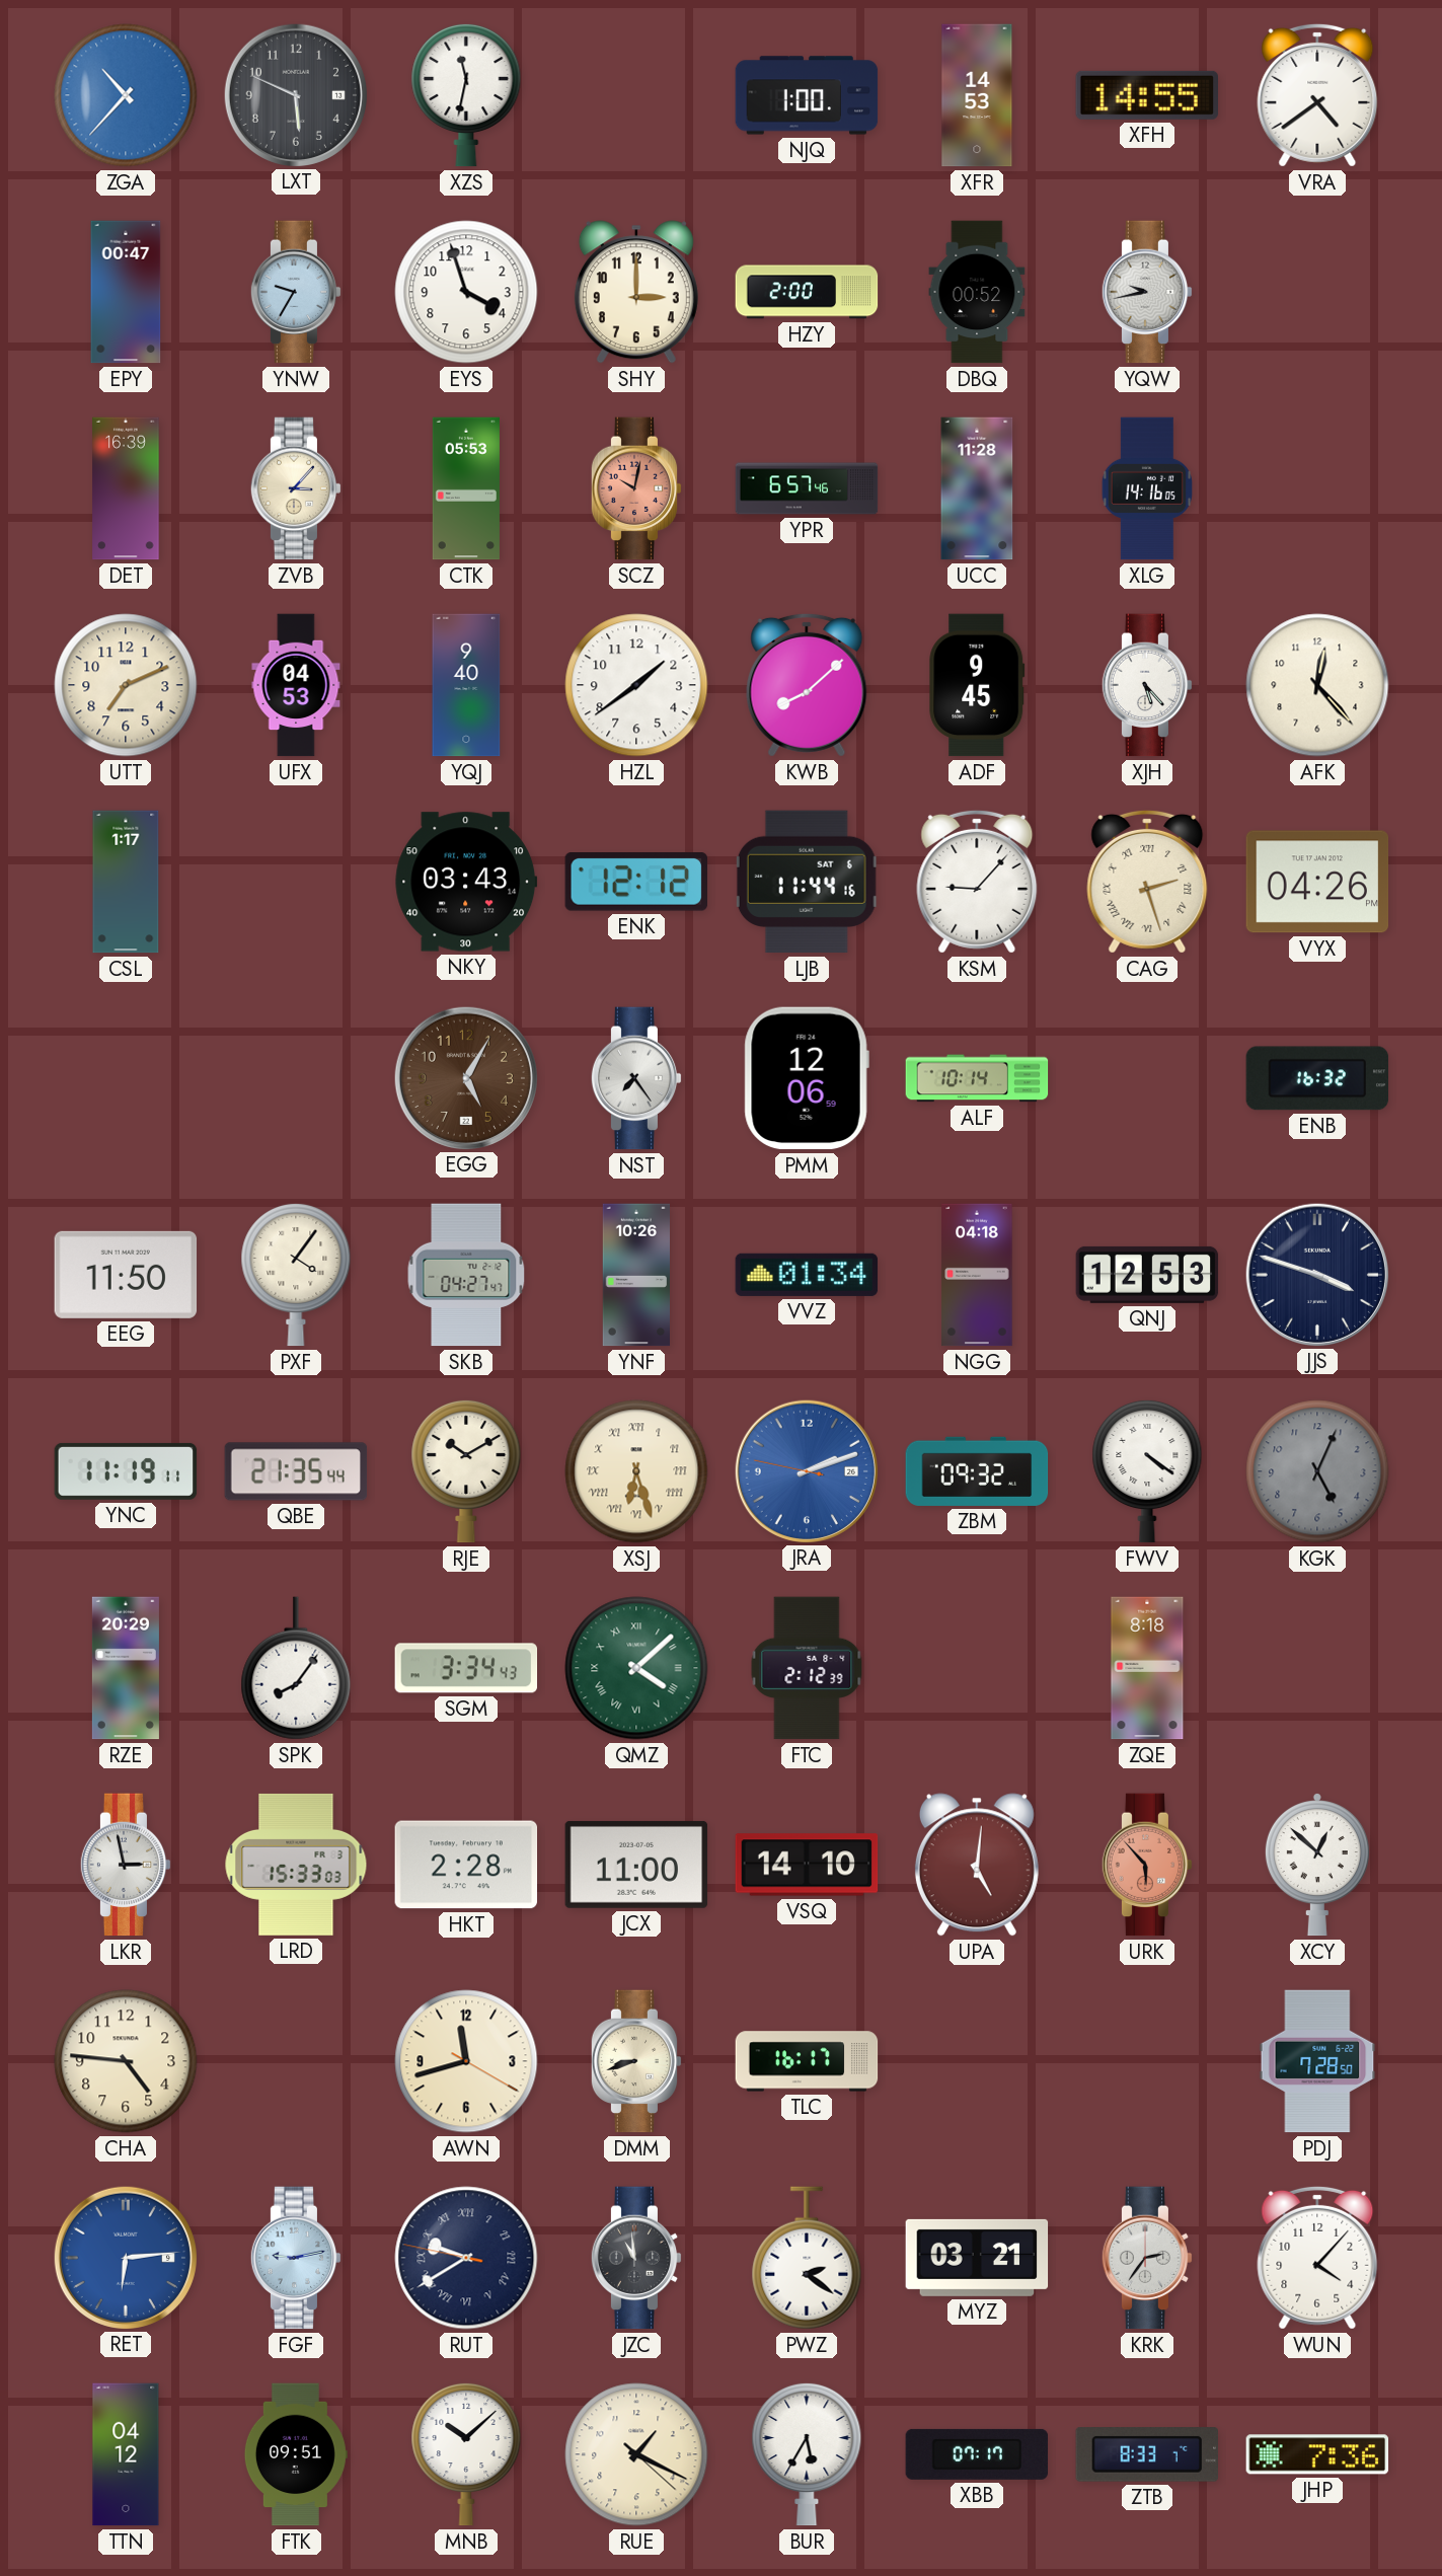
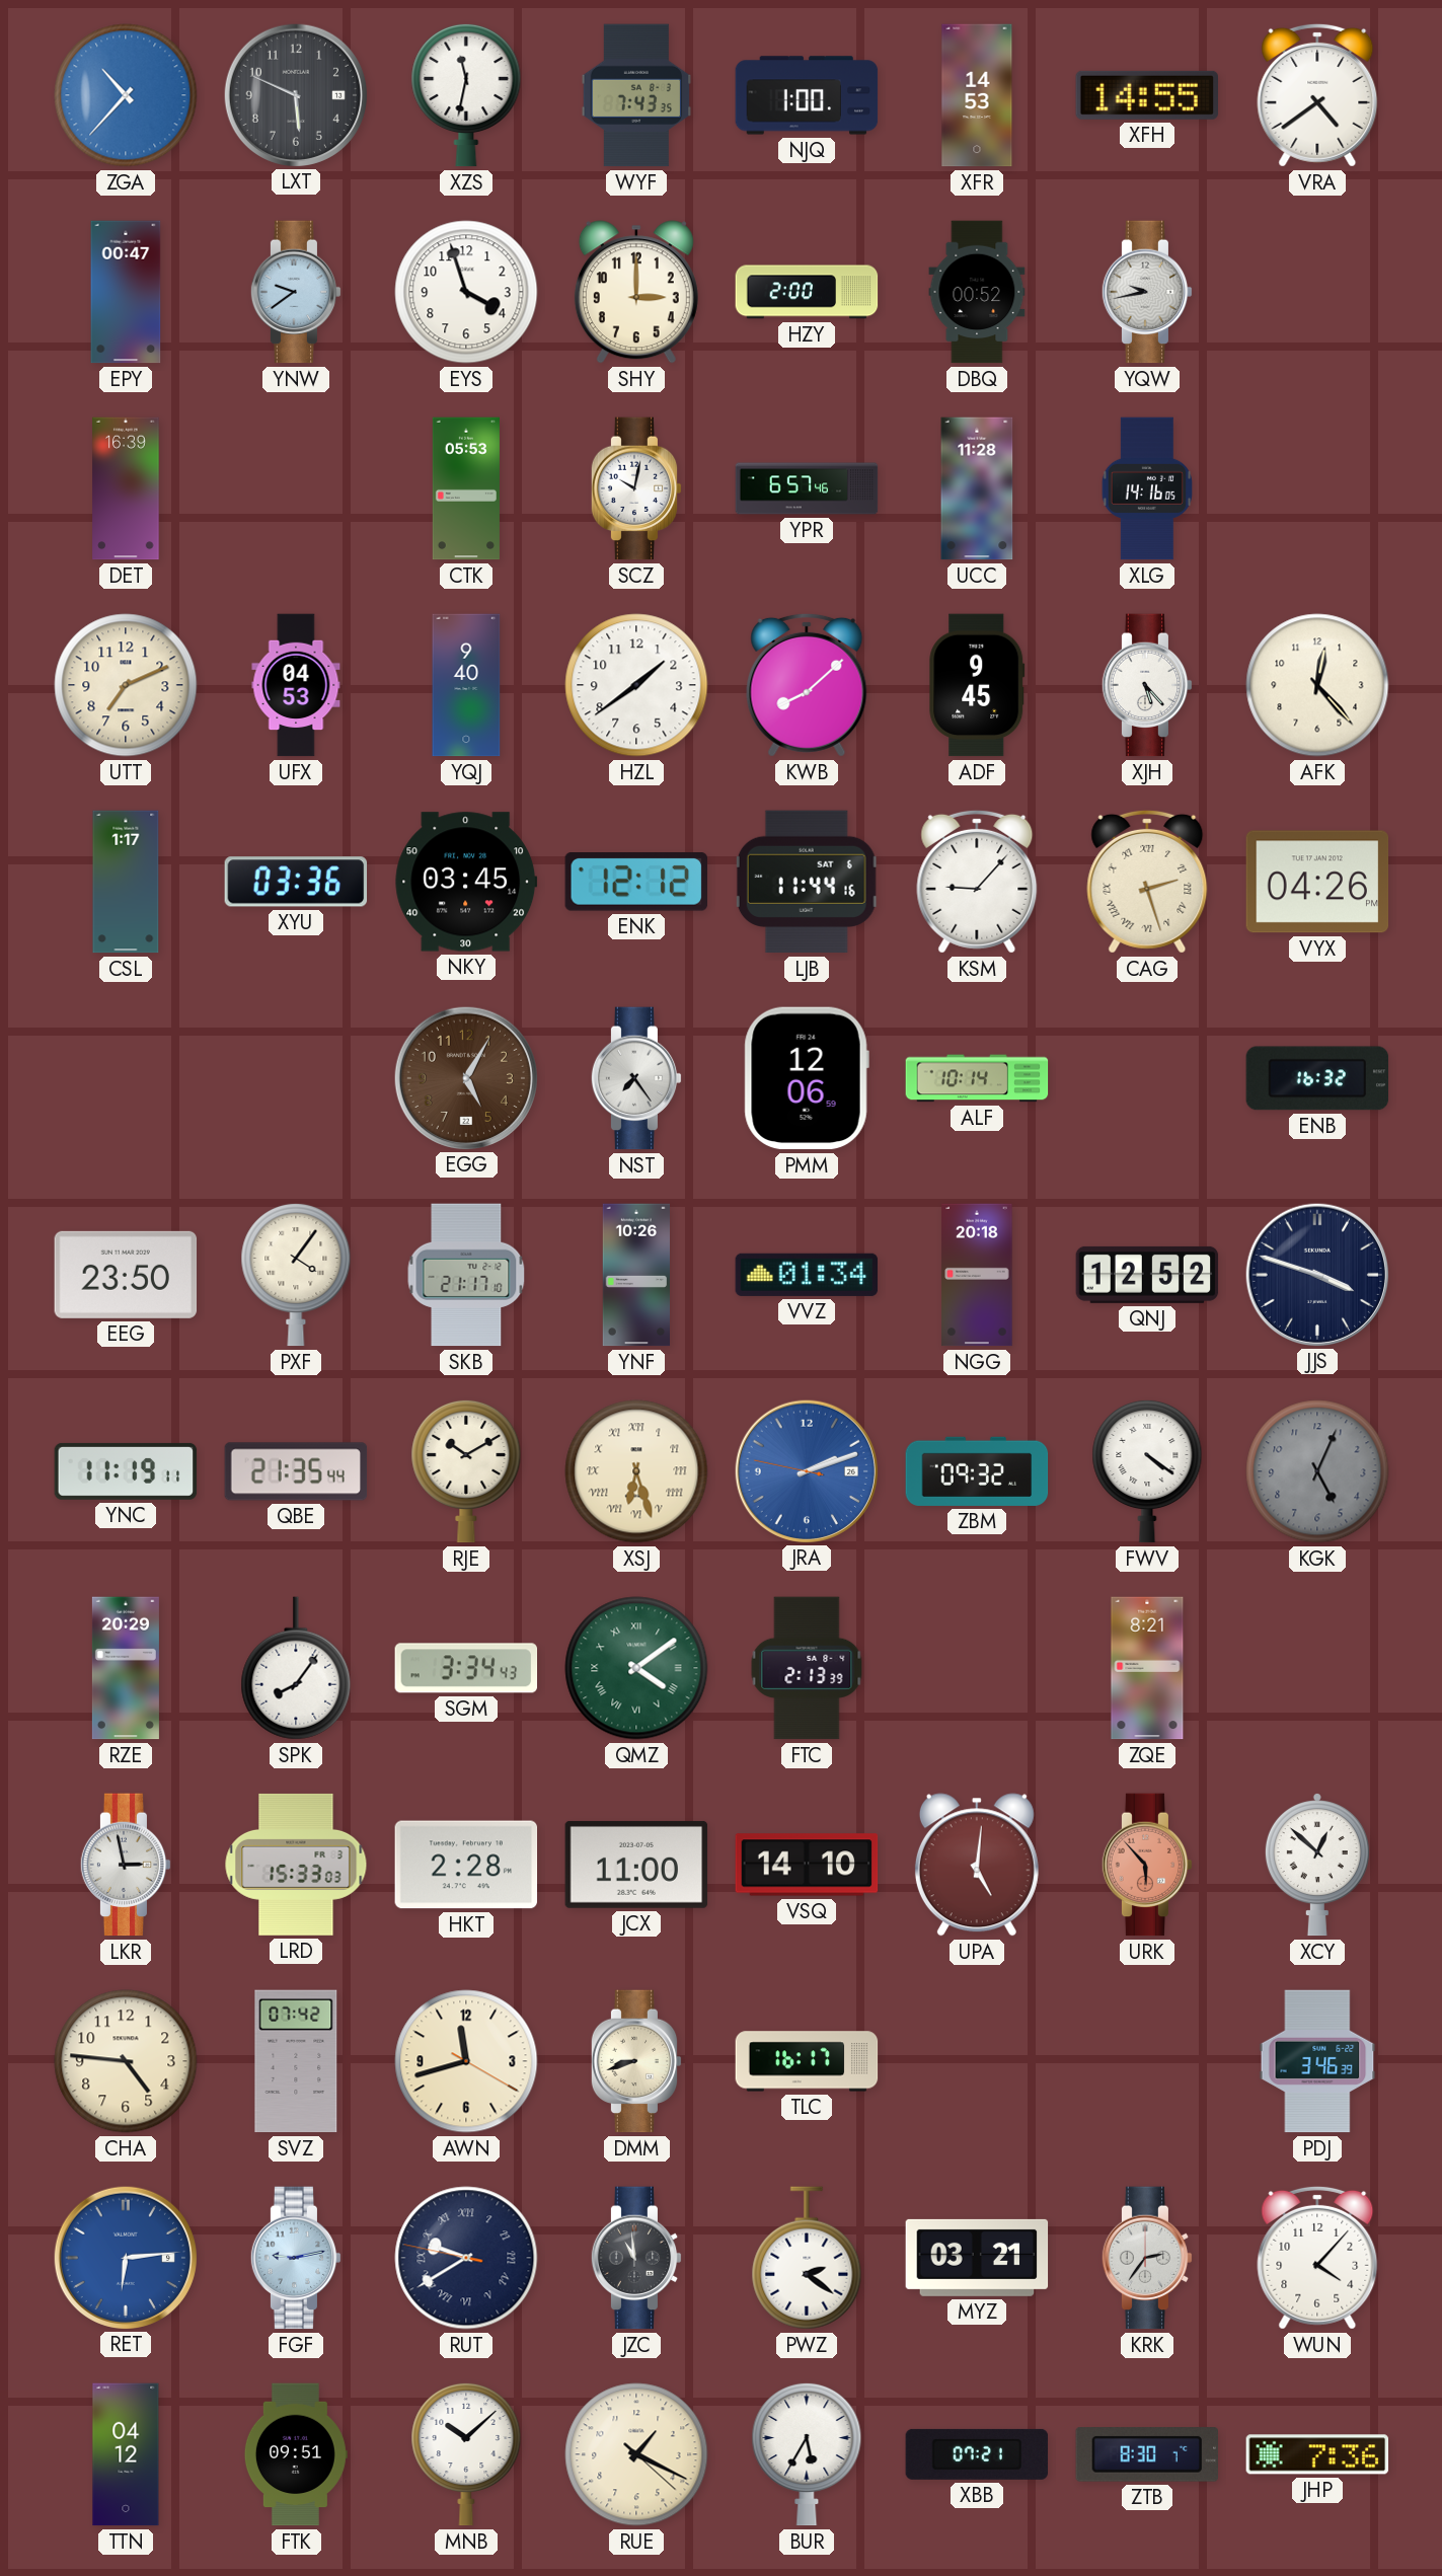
WYF: none -> 7:43
YNW: 9:35 -> 9:39
ZVB: 3:07 -> none
SCZ dial: salmon -> white
XYU: none -> 03:36
NKY: 03:43 -> 03:45
EEG: 11:50 -> 23:50
SKB: 04:27 -> 21:17
NGG: 04:18 -> 20:18
QNJ: 12:53 -> 12:52
QMZ: 4:08 -> 4:09
FTC: 2:12 -> 2:13
ZQE: 8:18 -> 8:21
SVZ: none -> 07:42
PDJ: 7:28 -> 3:46
XBB: 07:17 -> 07:21
ZTB: 8:33 -> 8:30
